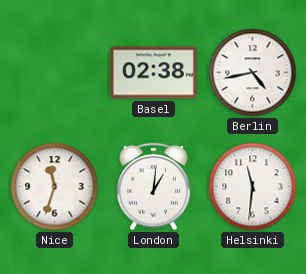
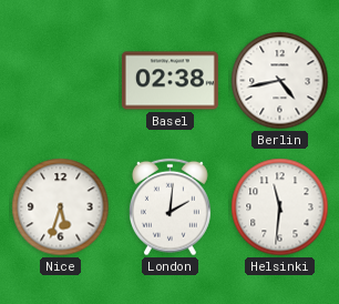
Nice: 11:33 -> 5:33
London: 1:01 -> 2:01
